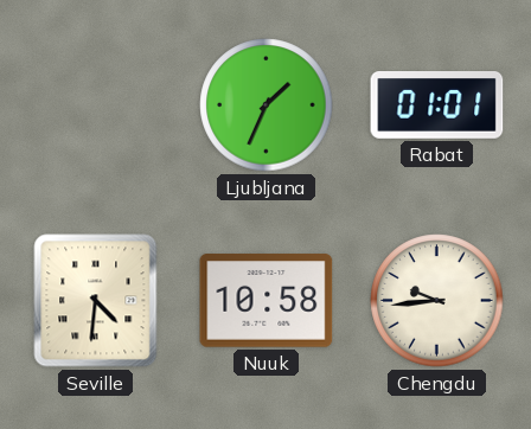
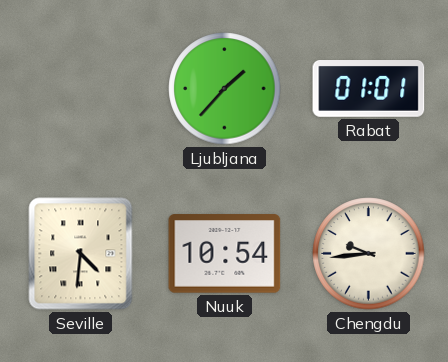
Ljubljana: 1:34 -> 1:37
Nuuk: 10:58 -> 10:54
